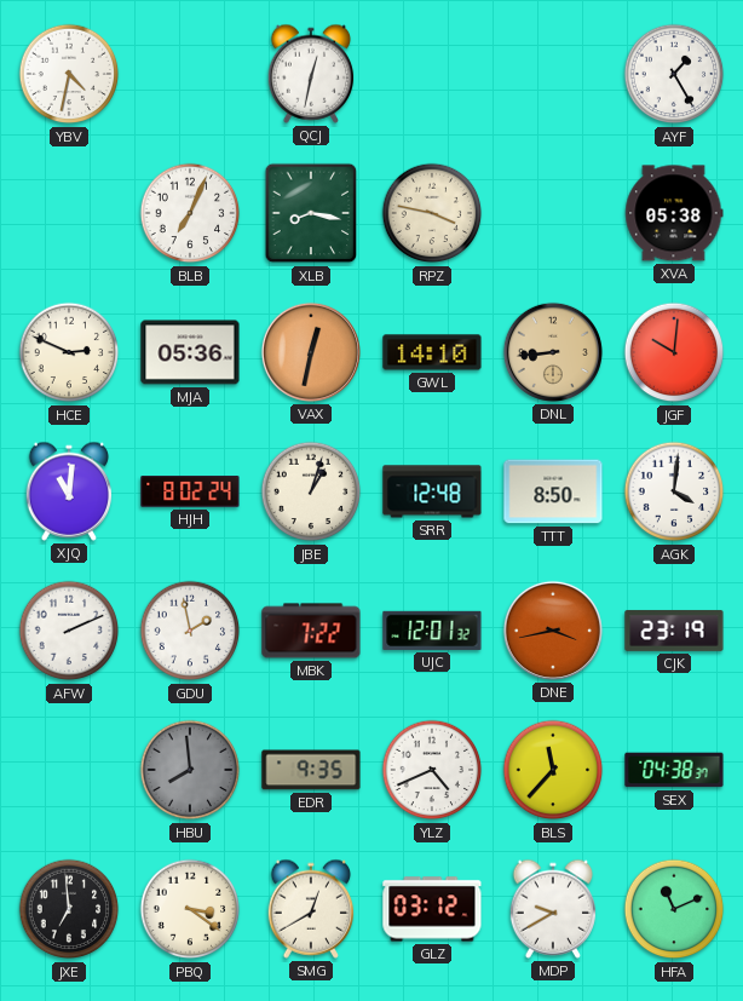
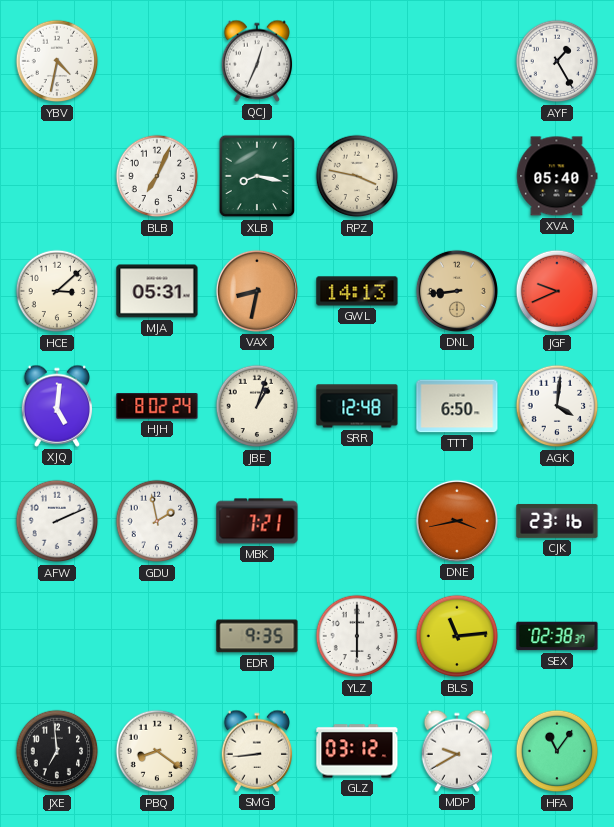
QCJ: 12:32 -> 12:34
XVA: 05:38 -> 05:40
HCE: 2:49 -> 3:08
MJA: 05:36 -> 05:31
VAX: 12:32 -> 8:32
GWL: 14:10 -> 14:13
JGF: 10:01 -> 9:41
XJQ: 11:01 -> 5:01
TTT: 8:50 -> 6:50
MBK: 7:22 -> 7:21
UJC: 12:01 -> none
CJK: 23:19 -> 23:16
HBU: 7:59 -> none
YLZ: 4:41 -> 6:00
BLS: 11:37 -> 11:14
SEX: 04:38 -> 02:38
PBQ: 3:21 -> 8:21
SMG: 12:40 -> 8:44
HFA: 11:11 -> 11:06
